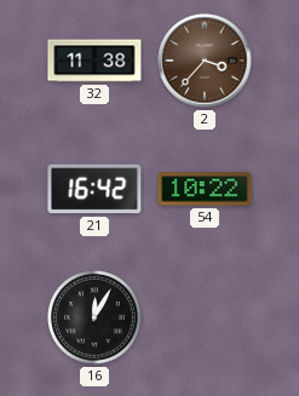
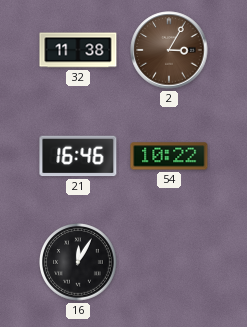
2: 3:37 -> 3:05
21: 16:42 -> 16:46
